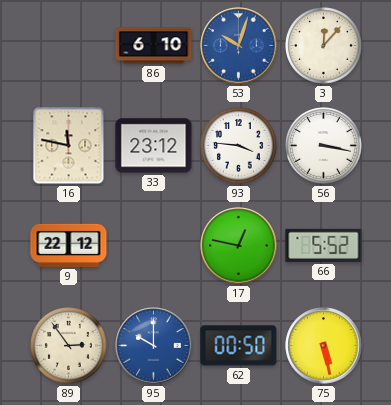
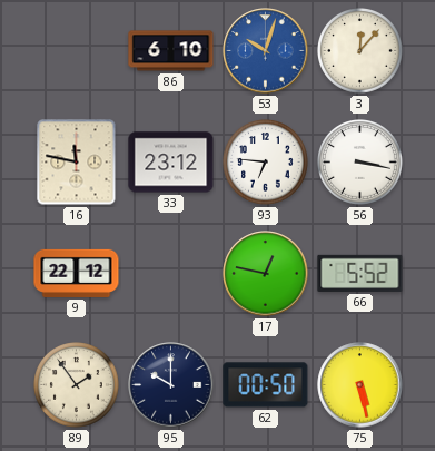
93: 3:46 -> 6:46
89: 2:54 -> 1:54
95 dial: blue -> navy
